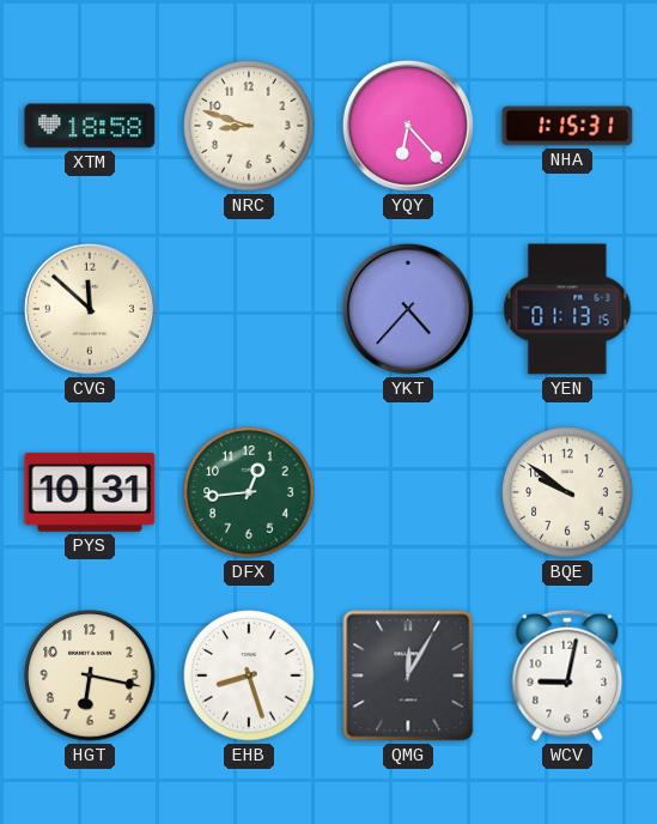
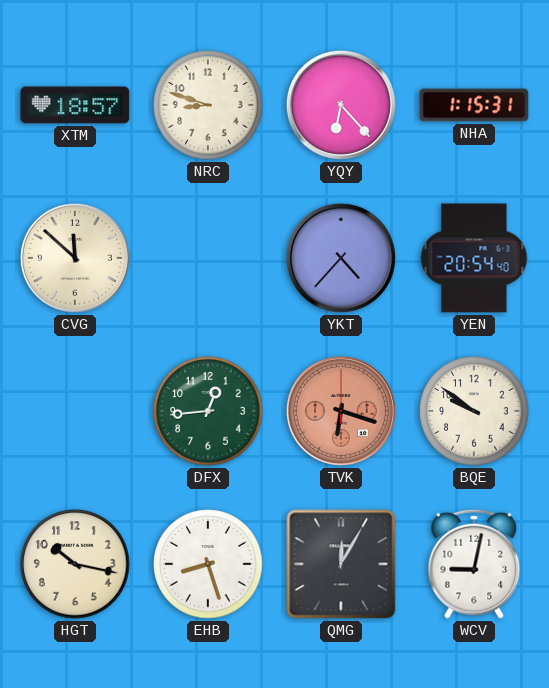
XTM: 18:58 -> 18:57
YEN: 01:13 -> 20:54
PYS: 10:31 -> none
TVK: none -> 6:18
HGT: 6:17 -> 10:17
